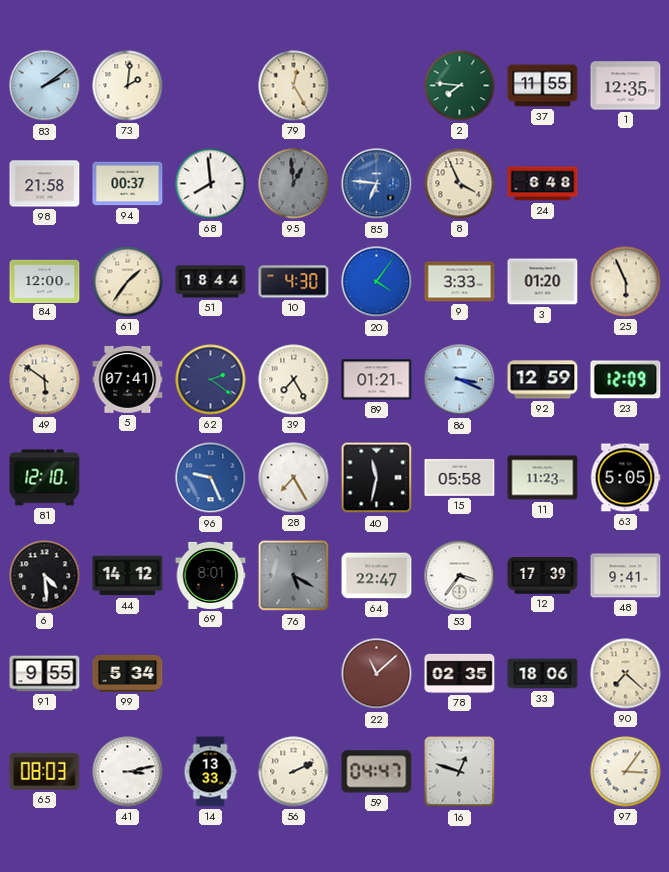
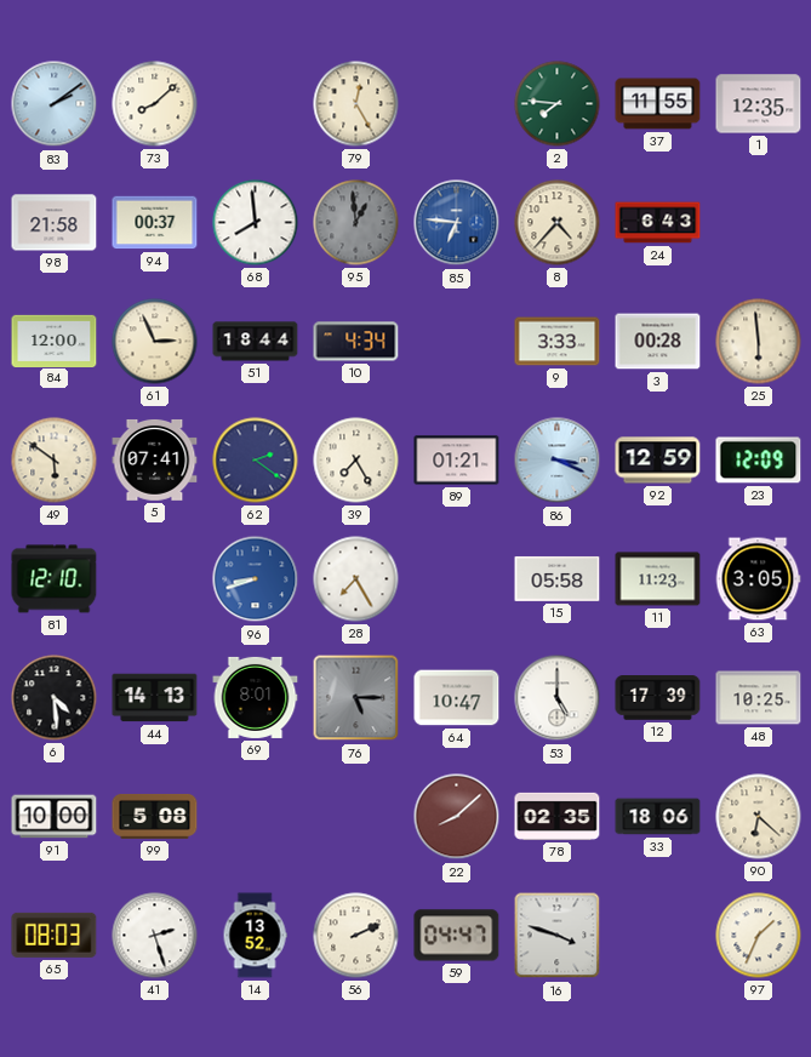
73: 2:01 -> 8:08
8: 3:56 -> 4:37
24: 6:48 -> 6:43
61: 1:36 -> 2:56
10: 4:30 -> 4:34
20: 4:06 -> none
3: 01:20 -> 00:28
25: 5:56 -> 5:59
96: 9:26 -> 8:42
40: 11:32 -> none
63: 5:05 -> 3:05
44: 14:12 -> 14:13
76: 5:20 -> 5:15
64: 22:47 -> 10:47
53: 3:36 -> 5:00
48: 9:41 -> 10:25
91: 9:55 -> 10:00
99: 5:34 -> 5:08
22: 11:08 -> 8:08
90: 7:22 -> 6:22
41: 3:13 -> 2:27
14: 13:33 -> 13:52
16: 12:48 -> 3:48
97: 3:06 -> 1:34
